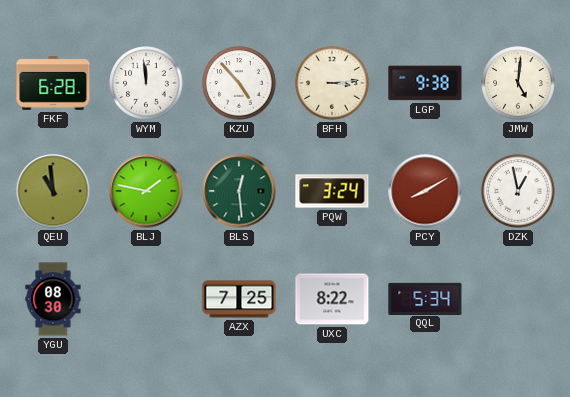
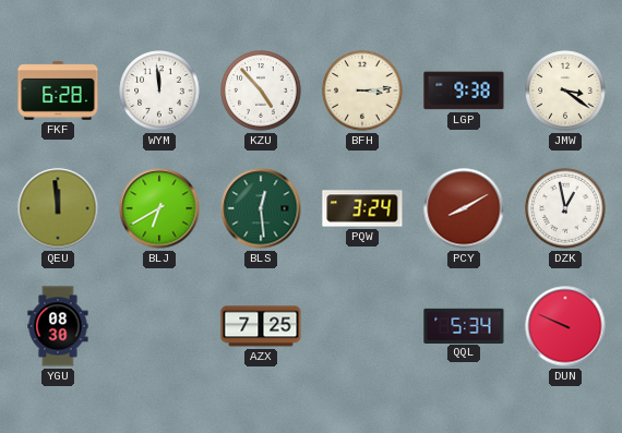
JMW: 5:01 -> 3:21
QEU: 10:59 -> 11:59
BLJ: 1:47 -> 6:40
UXC: 8:22 -> none
DUN: none -> 9:49
